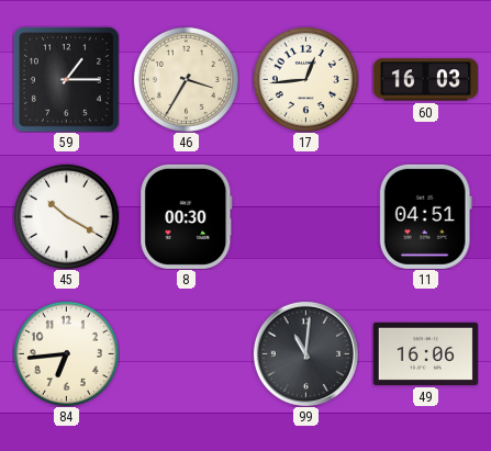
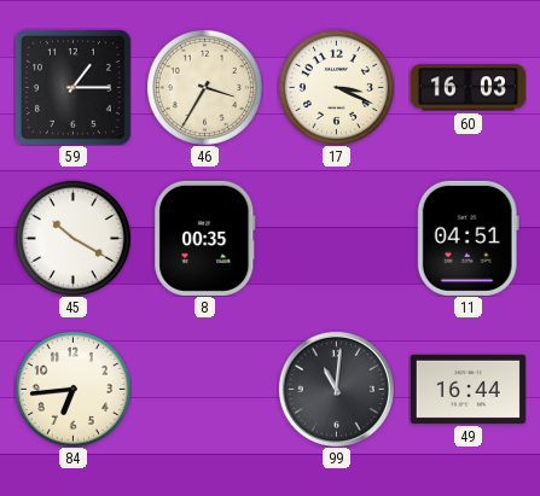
17: 12:44 -> 3:19
8: 00:30 -> 00:35
49: 16:06 -> 16:44
